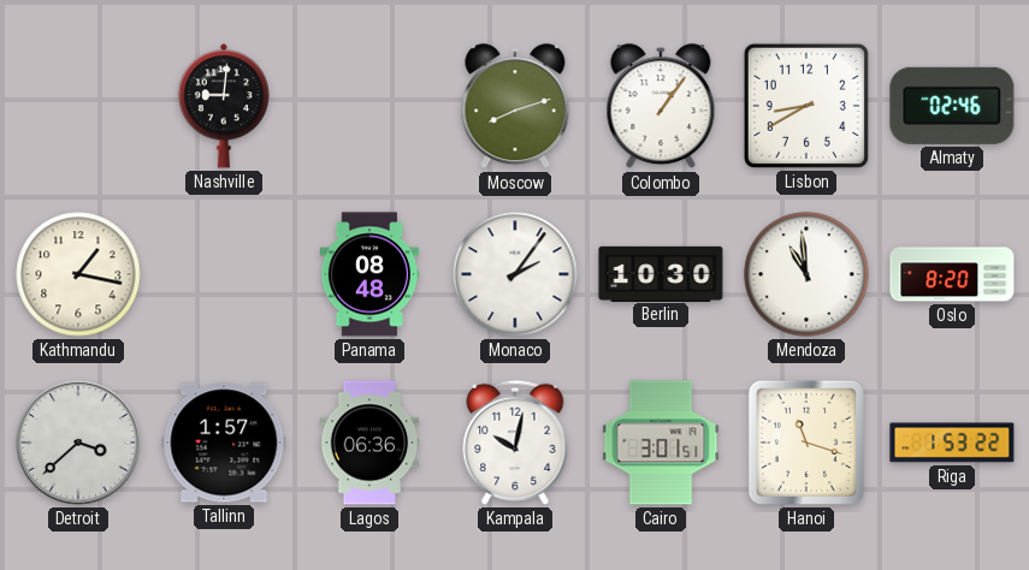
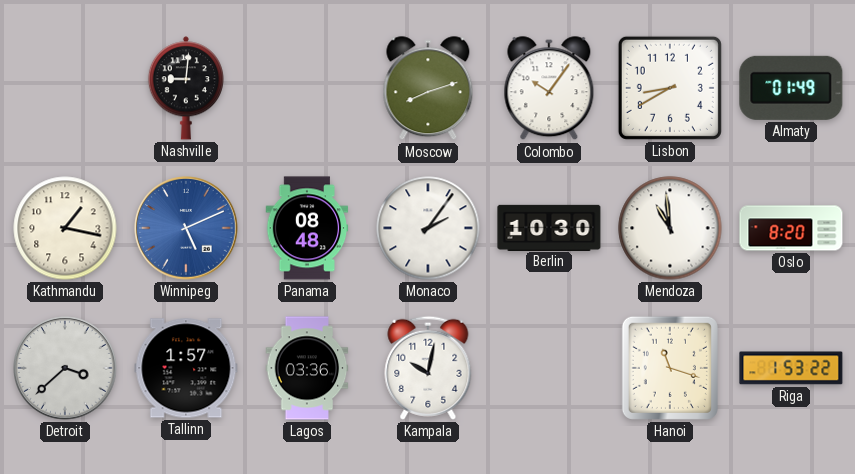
Colombo: 1:06 -> 10:06
Almaty: 02:46 -> 01:49
Winnipeg: none -> 5:11
Lagos: 06:36 -> 03:36
Cairo: 3:01 -> none
